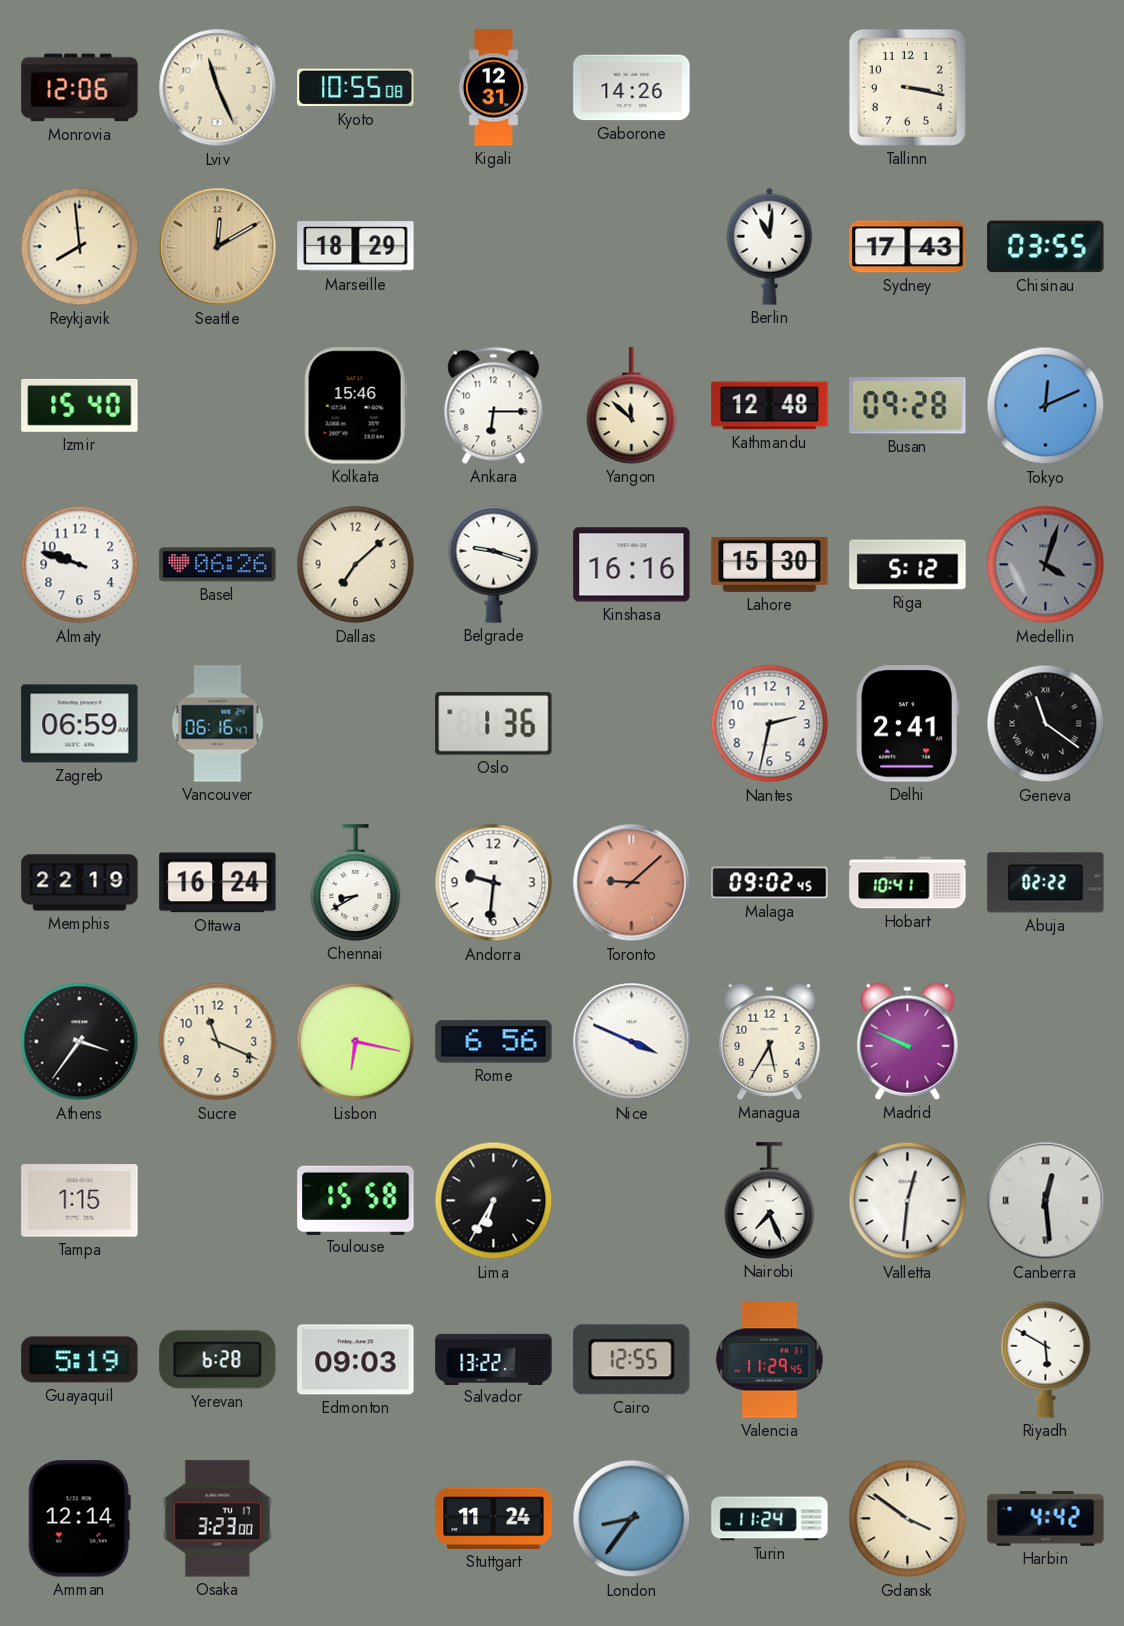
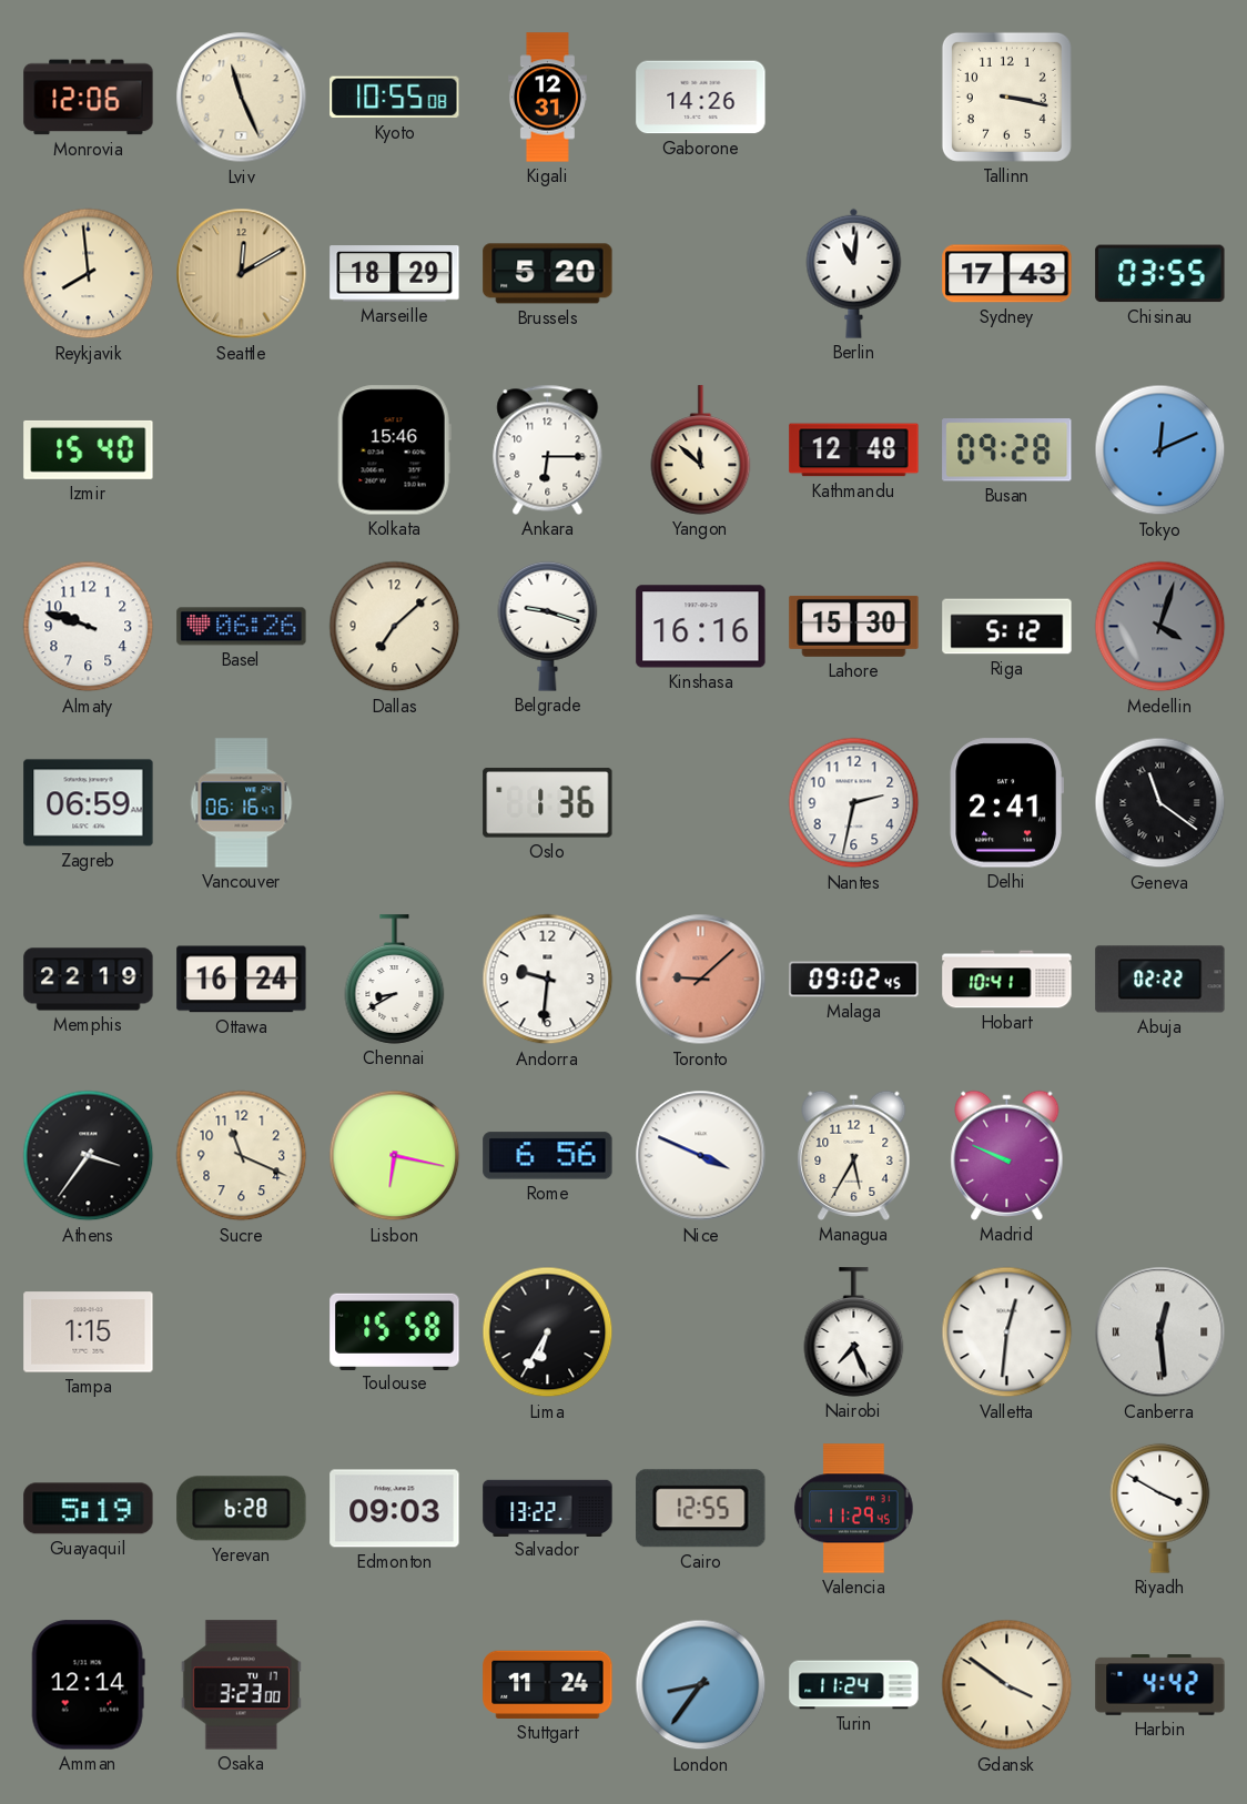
Brussels: none -> 5:20
Riyadh: 5:50 -> 3:50
